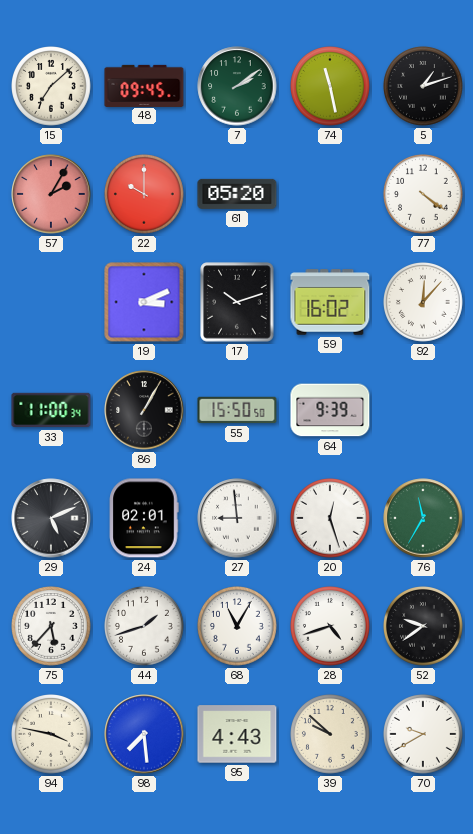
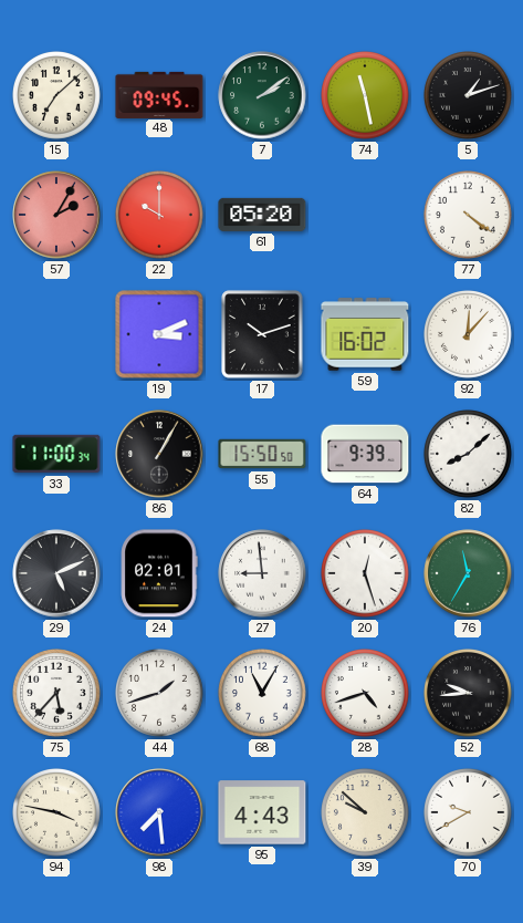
82: none -> 8:08
52: 9:39 -> 9:44
